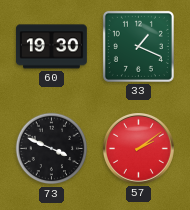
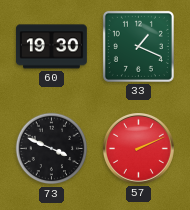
57: 2:09 -> 2:11
